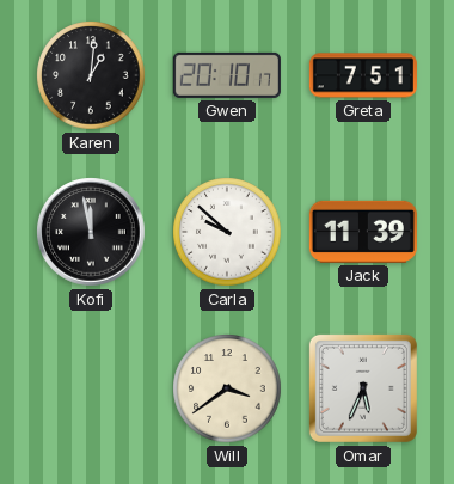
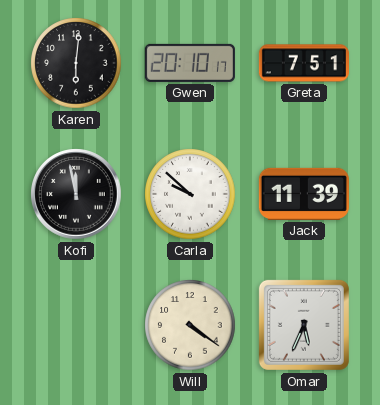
Karen: 1:01 -> 6:01
Will: 3:39 -> 4:21
